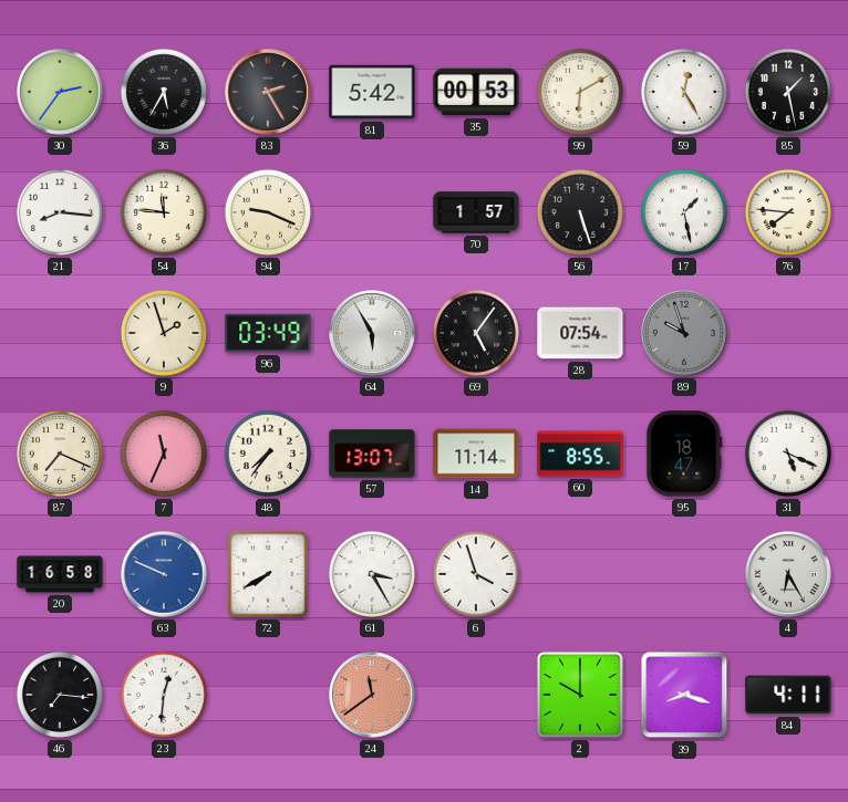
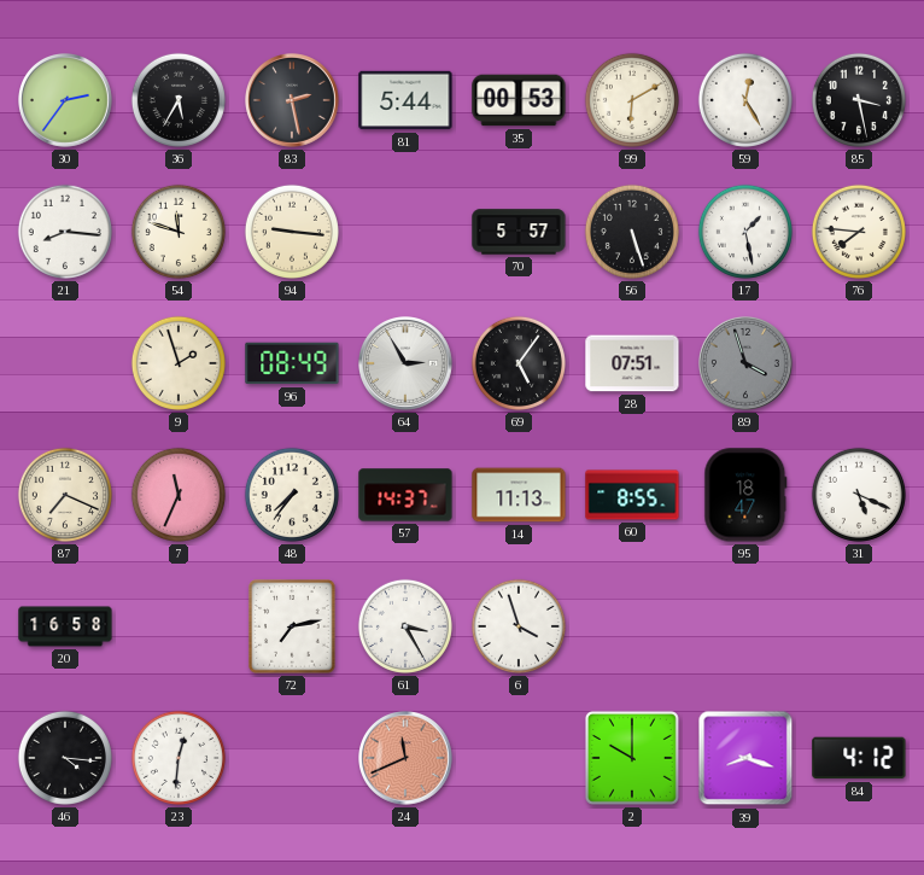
83: 2:25 -> 2:28
81: 5:42 -> 5:44
85: 1:28 -> 3:28
54: 11:46 -> 11:48
94: 9:19 -> 9:16
70: 1:57 -> 5:57
96: 03:49 -> 08:49
64: 5:55 -> 2:55
28: 07:54 -> 07:51
89: 9:57 -> 3:57
57: 13:07 -> 14:37
14: 11:14 -> 11:13
63: 9:49 -> none
72: 7:40 -> 7:13
4: 6:25 -> none
46: 7:16 -> 4:16
24: 11:39 -> 11:41
84: 4:11 -> 4:12
